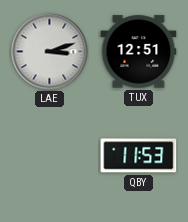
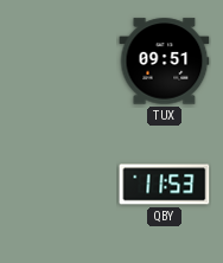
LAE: 3:12 -> none
TUX: 12:51 -> 09:51
